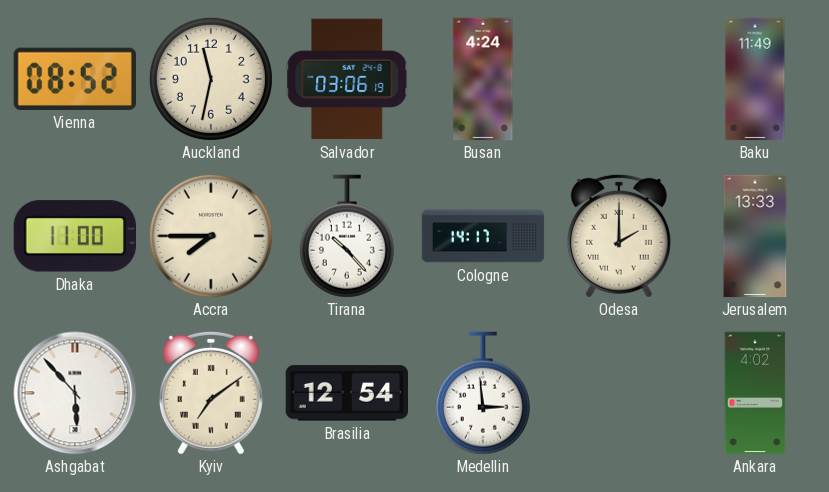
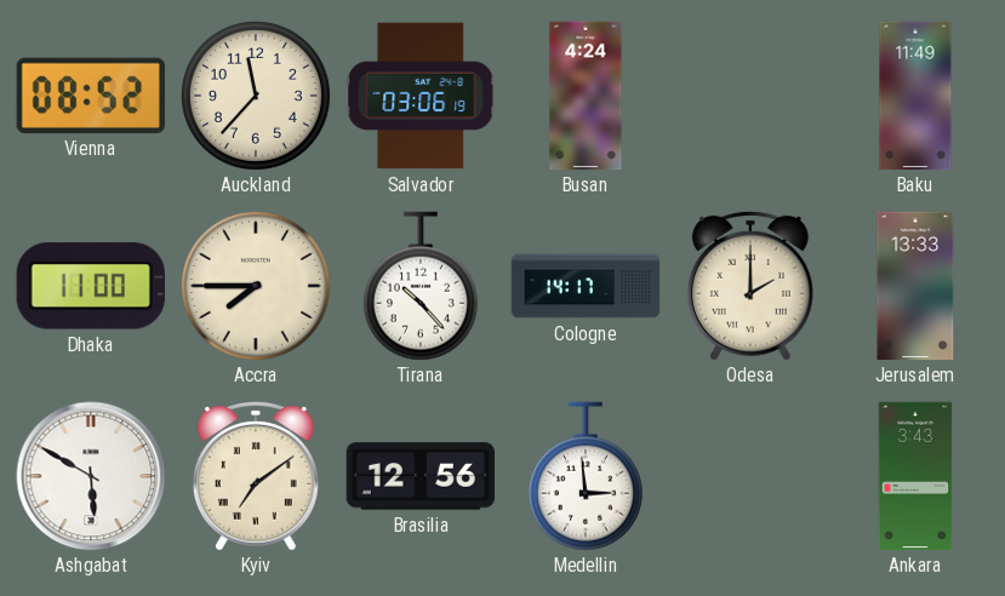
Auckland: 11:32 -> 11:37
Ashgabat: 5:53 -> 5:50
Brasilia: 12:54 -> 12:56
Ankara: 4:02 -> 3:43
